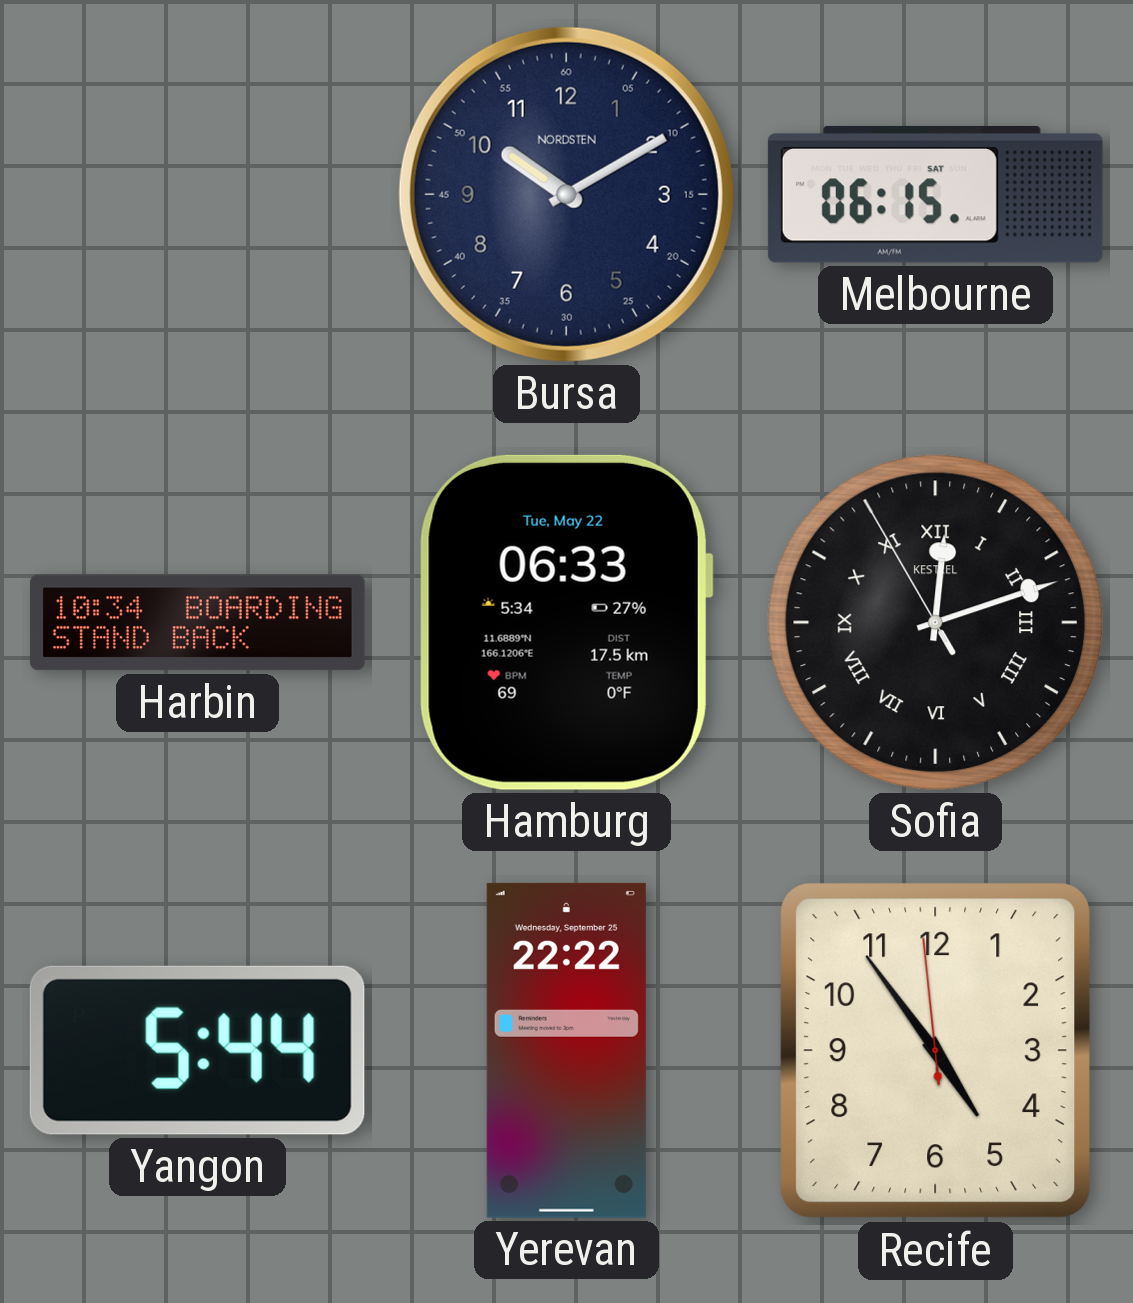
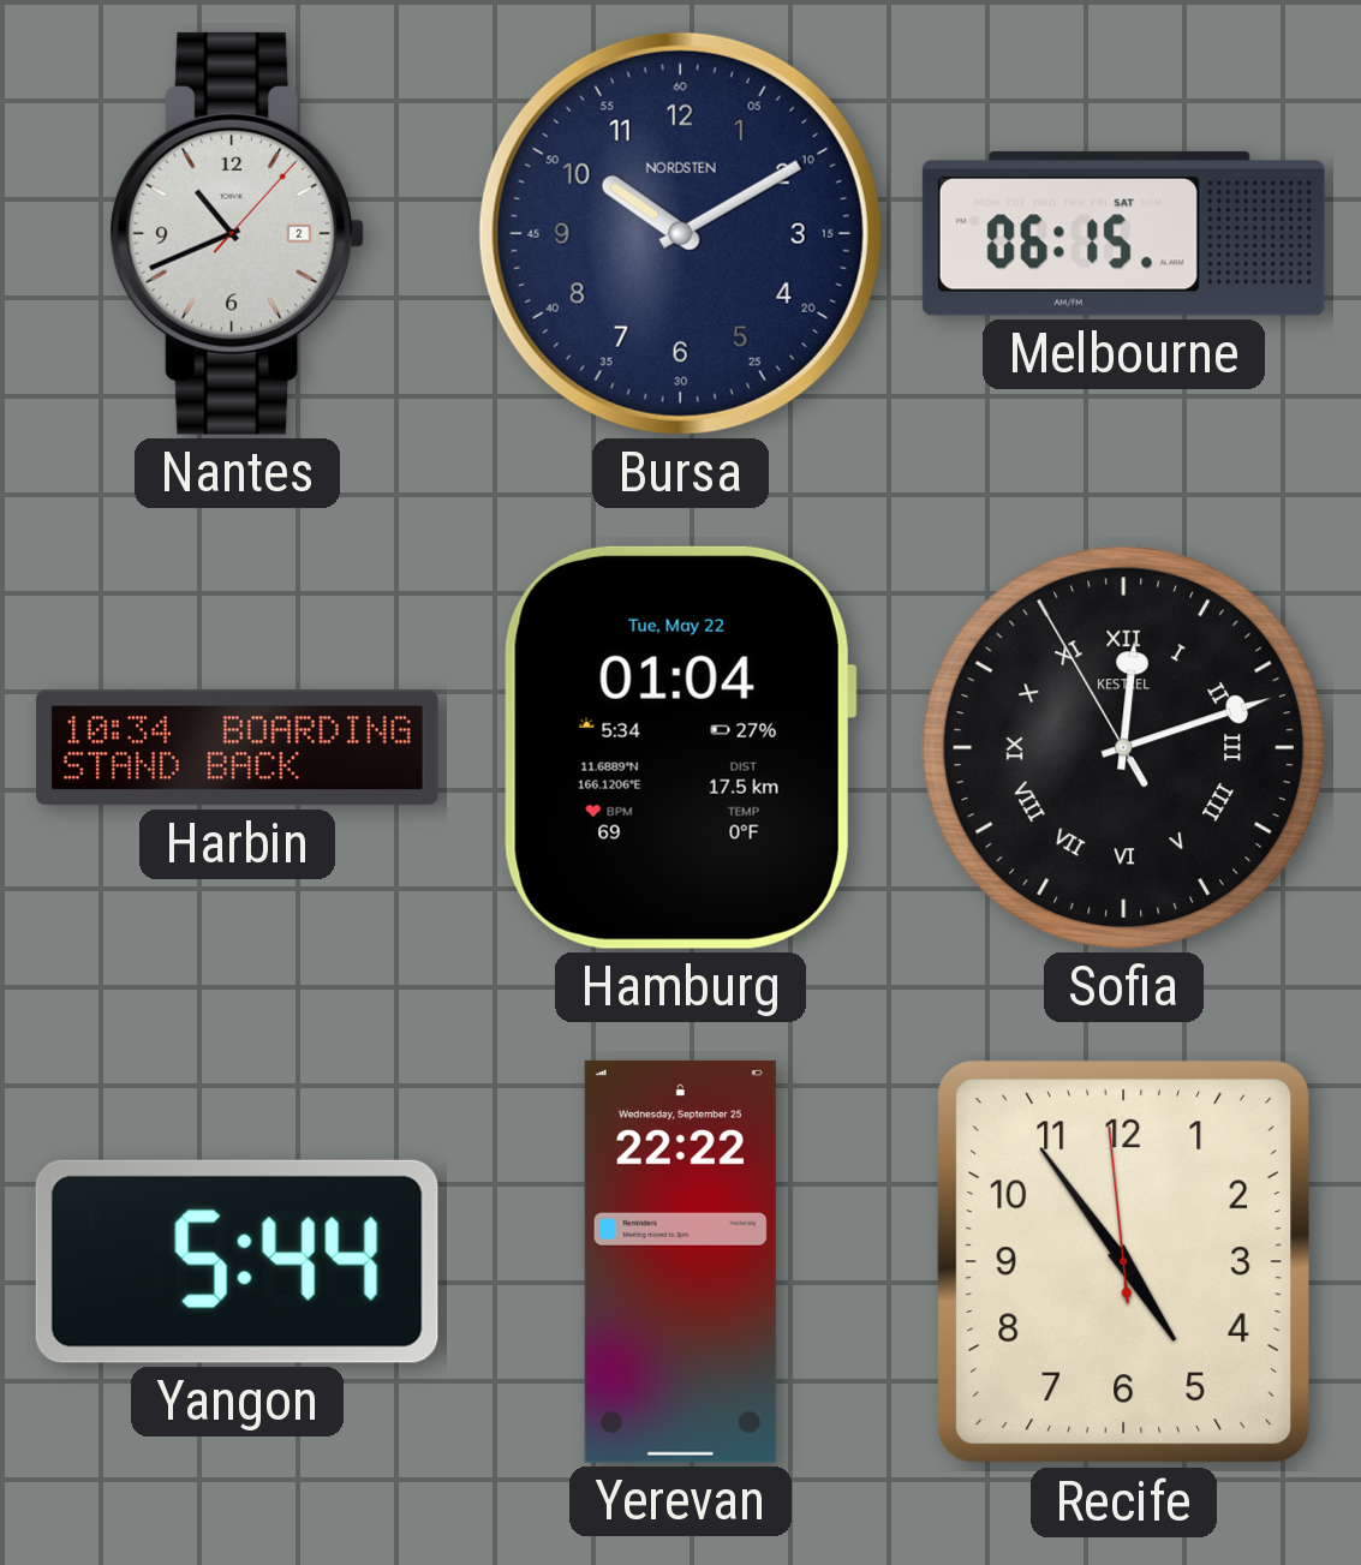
Nantes: none -> 10:41
Hamburg: 06:33 -> 01:04
